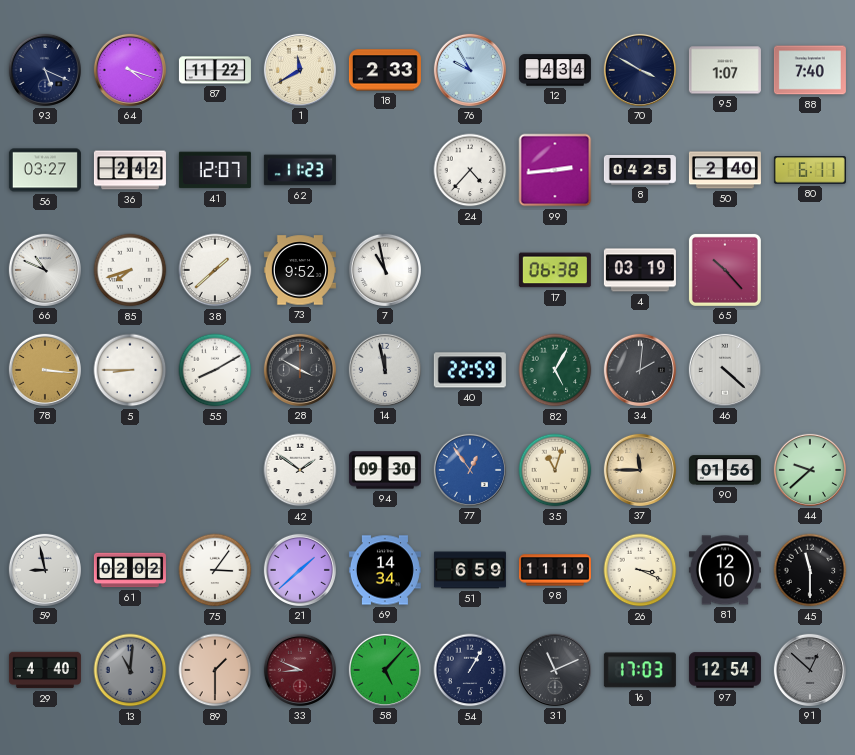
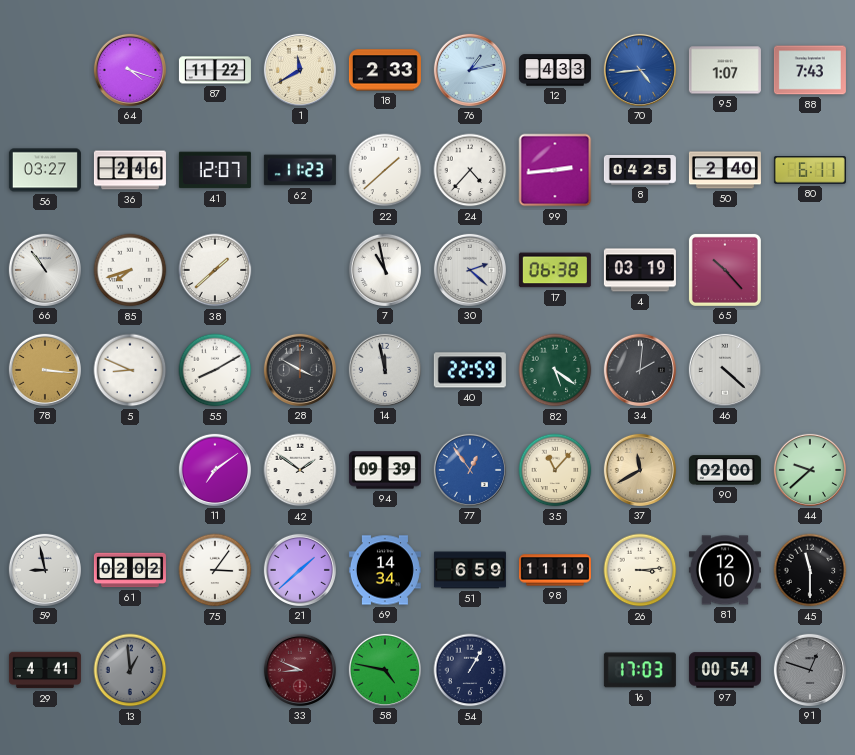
93: 5:19 -> none
76: 9:55 -> 1:13
12: 4:34 -> 4:33
70: 3:50 -> 4:44
70 dial: navy -> blue
88: 7:40 -> 7:43
36: 2:42 -> 2:46
22: none -> 1:38
66: 10:49 -> 10:54
73: 9:52 -> none
30: none -> 2:22
5: 8:45 -> 8:49
82: 5:05 -> 5:21
11: none -> 7:09
94: 09:30 -> 09:39
35: 11:03 -> 11:07
37: 11:45 -> 11:40
90: 01:56 -> 02:00
26: 3:19 -> 3:14
29: 4:40 -> 4:41
13: 11:01 -> 12:59
89: 1:30 -> none
58: 5:07 -> 4:47
31: 11:11 -> none
97: 12:54 -> 00:54
91: 12:52 -> 12:48
